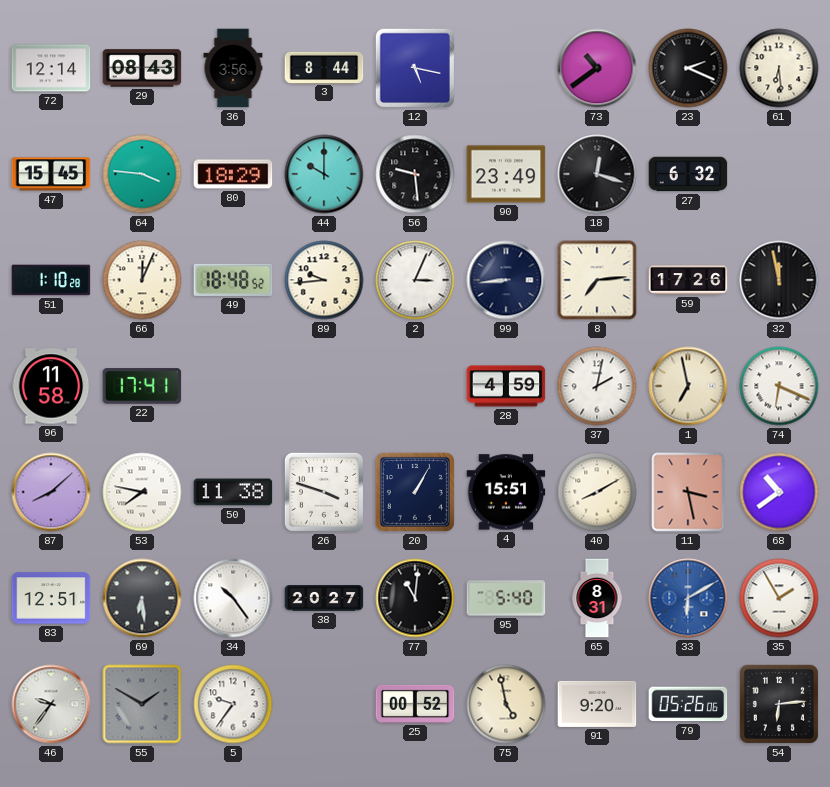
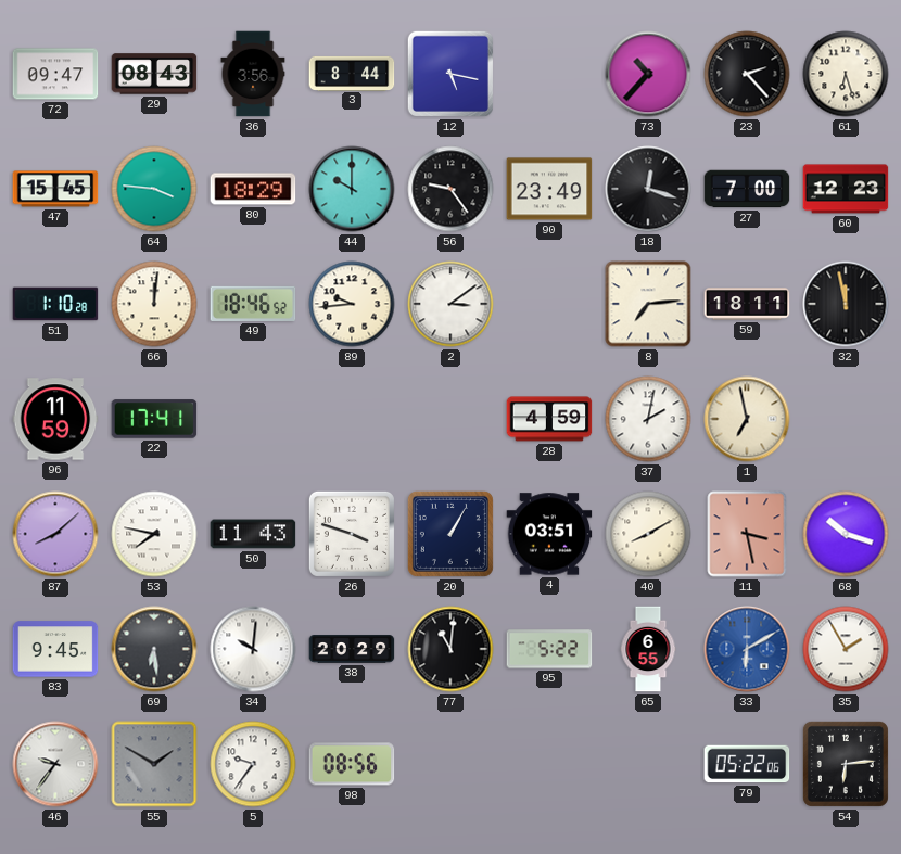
72: 12:14 -> 09:47
73: 10:39 -> 10:37
23: 2:19 -> 2:23
61: 6:29 -> 6:27
56: 9:29 -> 9:24
27: 6:32 -> 7:00
60: none -> 12:23
66: 12:04 -> 12:01
49: 18:48 -> 18:46
2: 3:04 -> 3:09
99: 8:44 -> none
59: 17:26 -> 18:11
96: 11:58 -> 11:59
74: 6:19 -> none
50: 11:38 -> 11:43
4: 15:51 -> 03:51
68: 10:39 -> 10:18
83: 12:51 -> 9:45
34: 10:24 -> 10:01
38: 20:27 -> 20:29
95: 5:40 -> 5:22
65: 8:31 -> 6:55
98: none -> 08:56
25: 00:52 -> none
75: 4:58 -> none
91: 9:20 -> none
79: 05:26 -> 05:22
